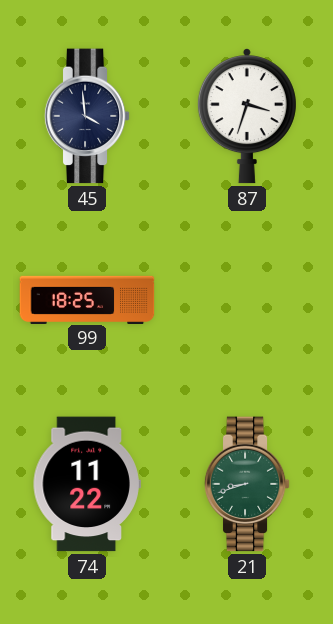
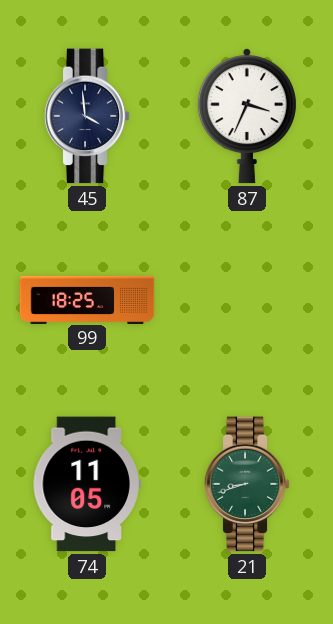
87: 3:33 -> 3:34
74: 11:22 -> 11:05
